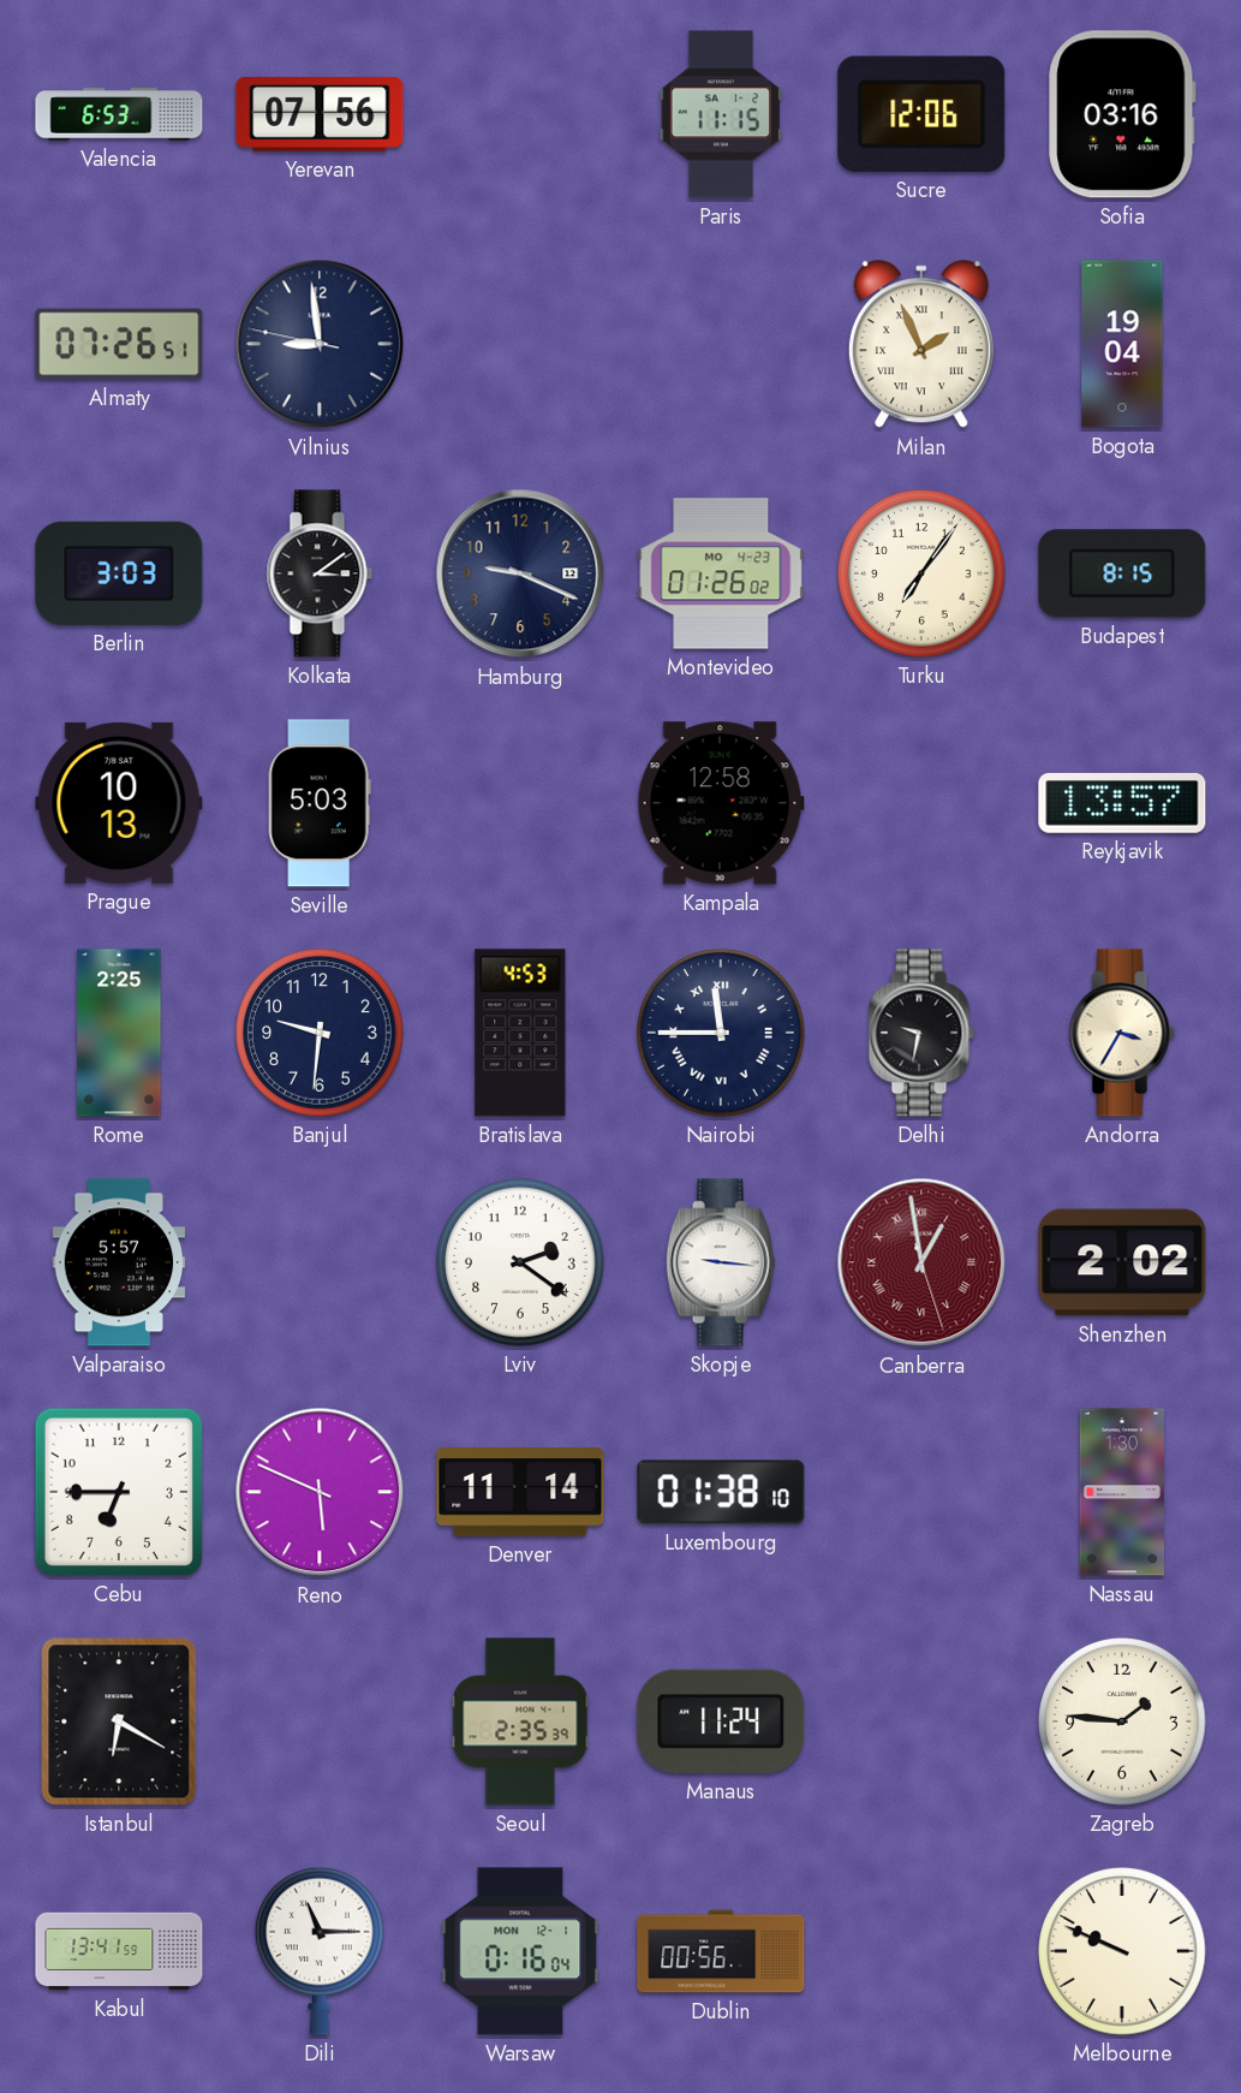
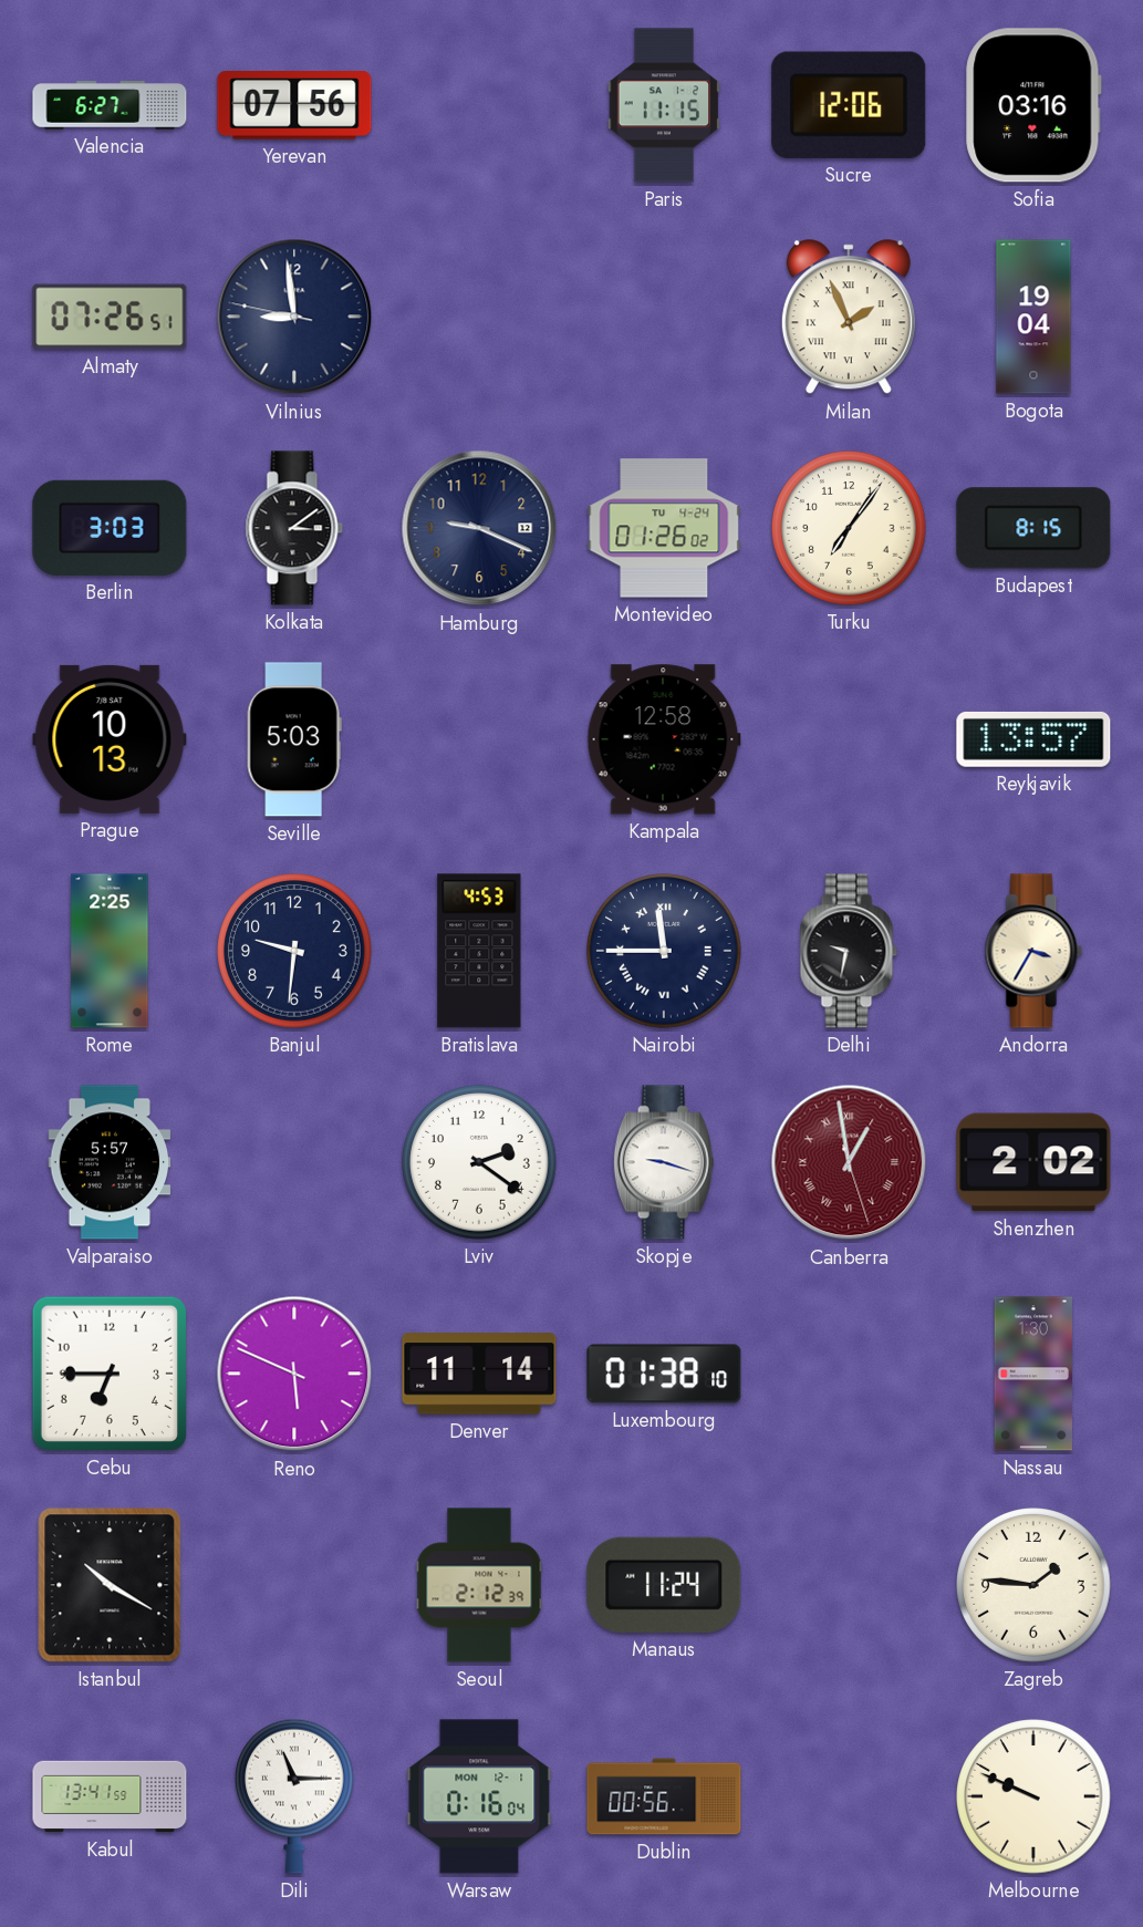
Valencia: 6:53 -> 6:27
Montevideo date: MO 4-23 -> TU 4-24
Skopje: 9:16 -> 9:18
Istanbul: 6:20 -> 10:20
Seoul: 2:35 -> 2:12
